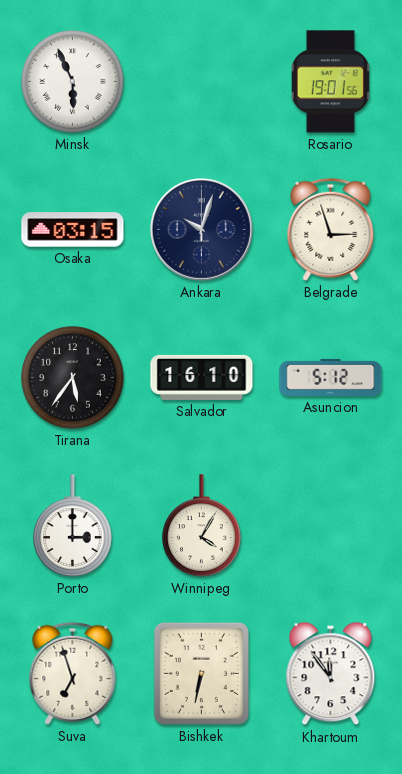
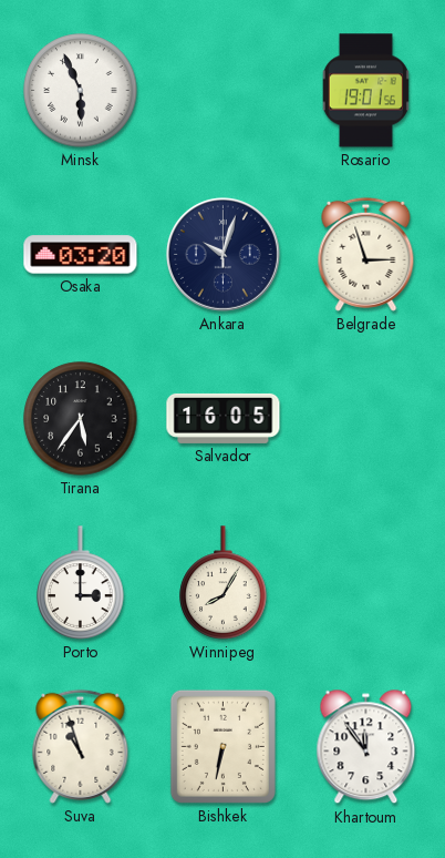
Osaka: 03:15 -> 03:20
Salvador: 16:10 -> 16:05
Asuncion: 5:12 -> none
Winnipeg: 4:05 -> 8:05
Suva: 6:57 -> 10:57
